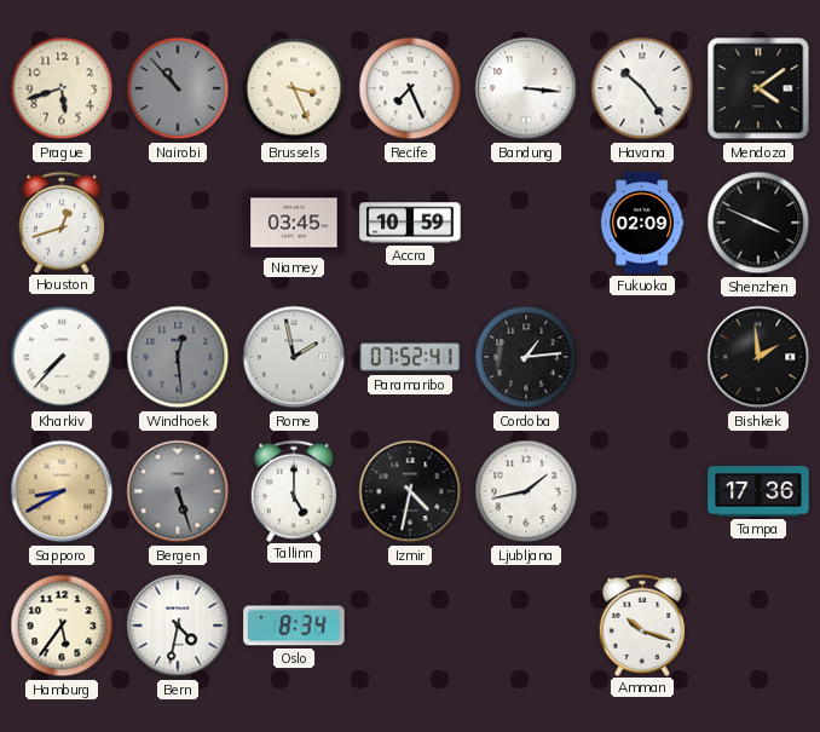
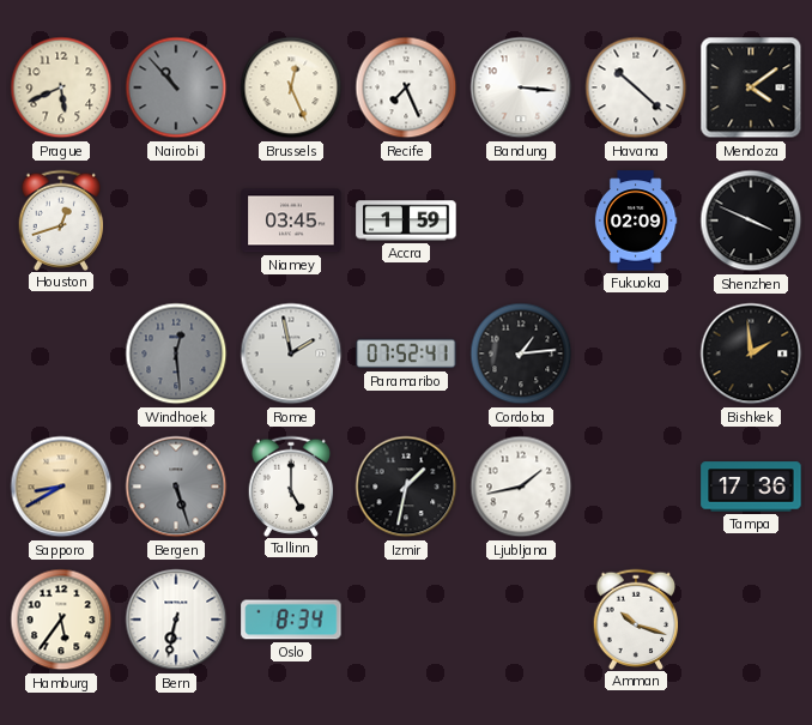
Prague: 5:42 -> 5:41
Brussels: 3:26 -> 12:26
Havana: 10:24 -> 10:22
Accra: 10:59 -> 1:59
Kharkiv: 7:37 -> none
Izmir: 4:32 -> 1:32
Bern: 4:32 -> 6:32
